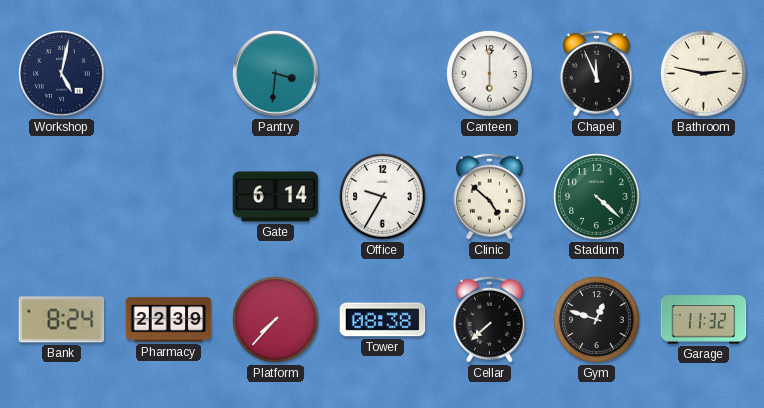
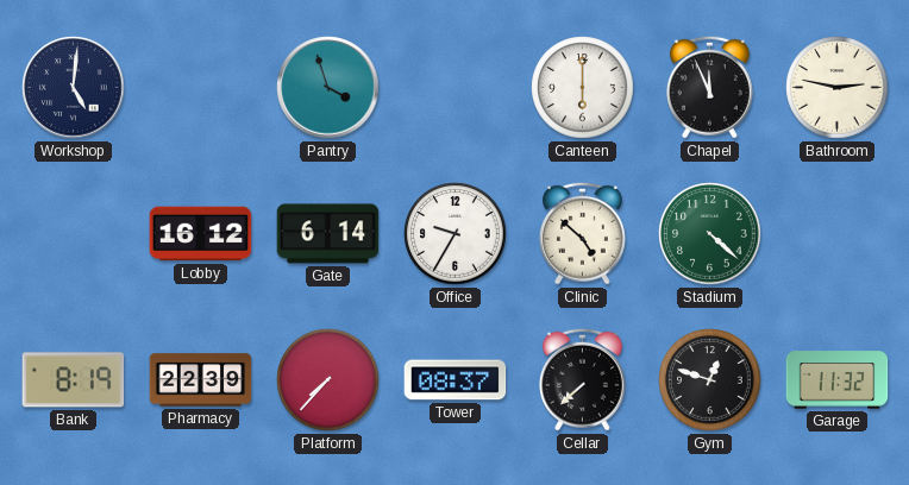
Workshop: 5:02 -> 5:01
Pantry: 3:31 -> 3:57
Lobby: none -> 16:12
Bank: 8:24 -> 8:19
Tower: 08:38 -> 08:37
